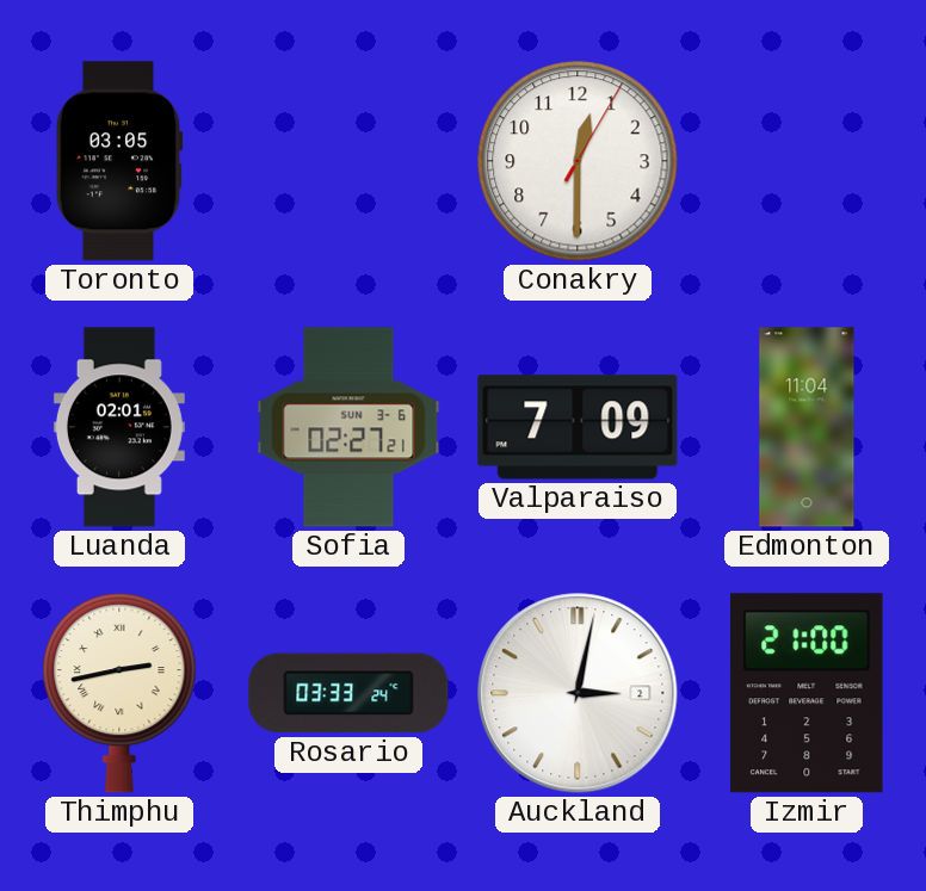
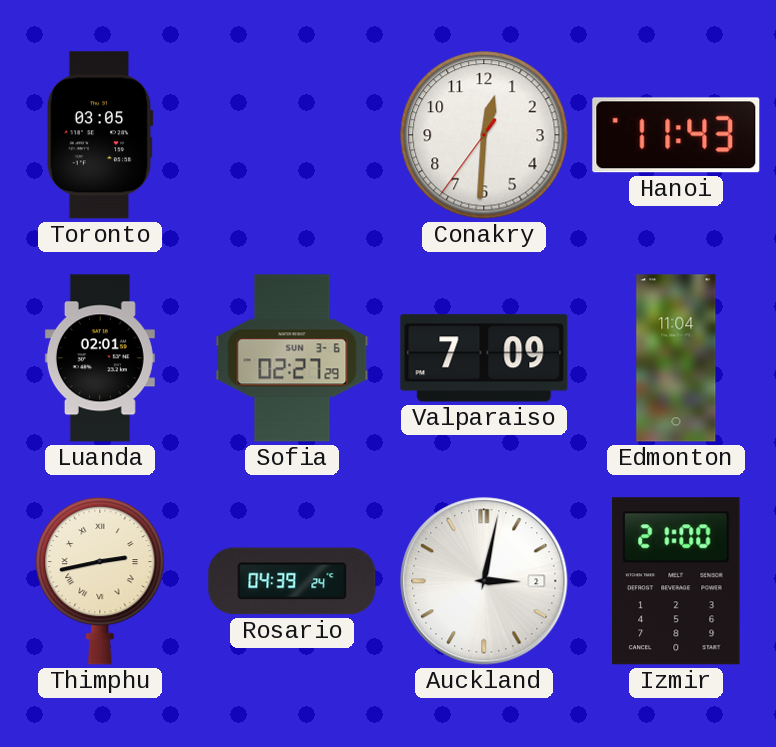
Conakry: 12:30:05 -> 12:30:36
Hanoi: none -> 11:43
Sofia: 02:27:21 -> 02:27:29
Rosario: 03:33 -> 04:39
